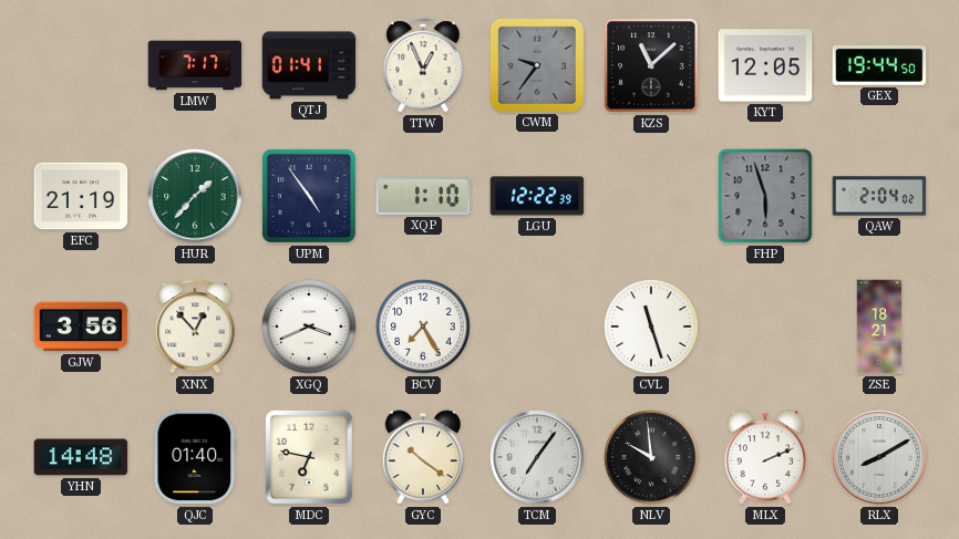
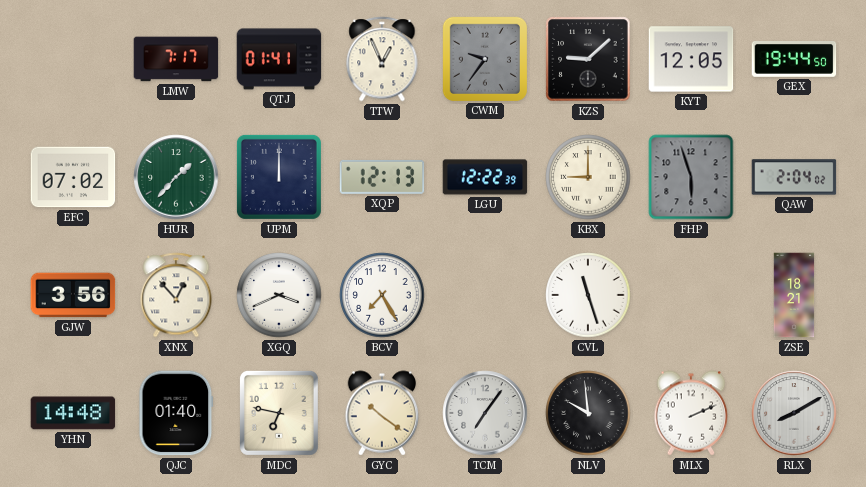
KZS: 11:08 -> 9:08
EFC: 21:19 -> 07:02
UPM: 4:54 -> 12:00
XQP: 1:10 -> 12:13
KBX: none -> 9:00
